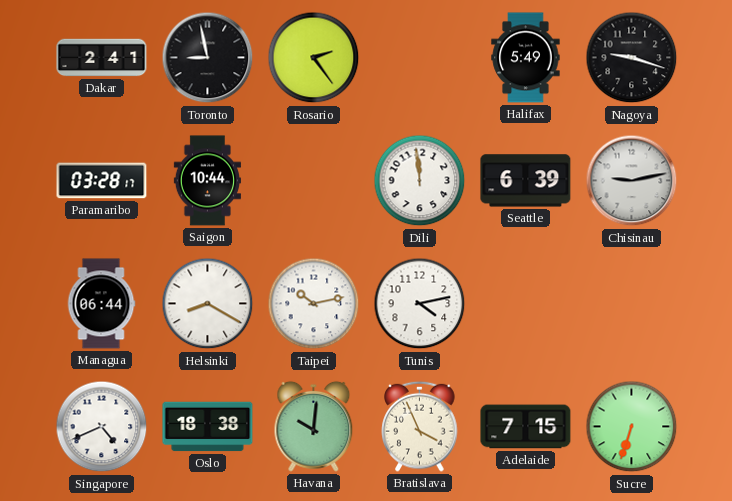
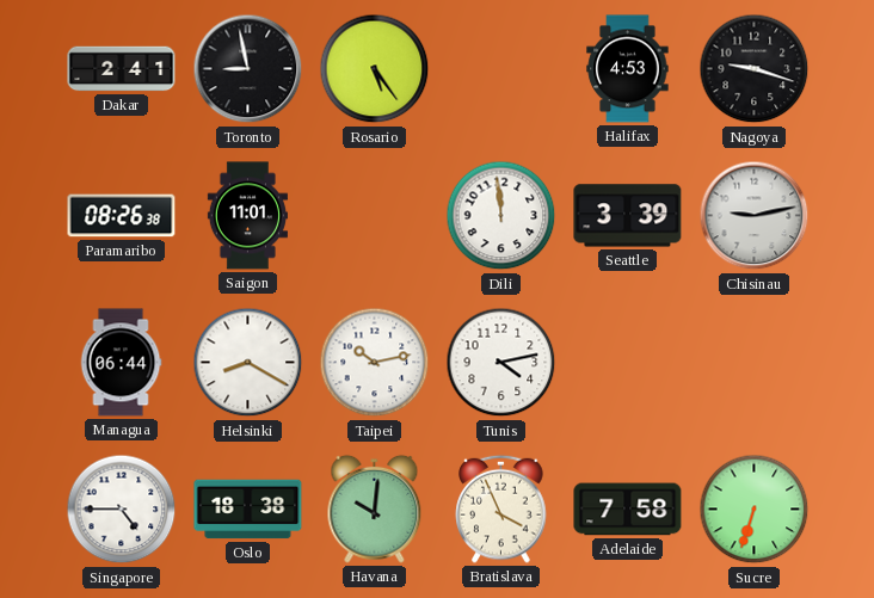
Rosario: 2:24 -> 5:24
Halifax: 5:49 -> 4:53
Paramaribo: 03:28 -> 08:26
Saigon: 10:44 -> 11:01
Seattle: 6:39 -> 3:39
Singapore: 4:41 -> 4:45
Adelaide: 7:15 -> 7:58
